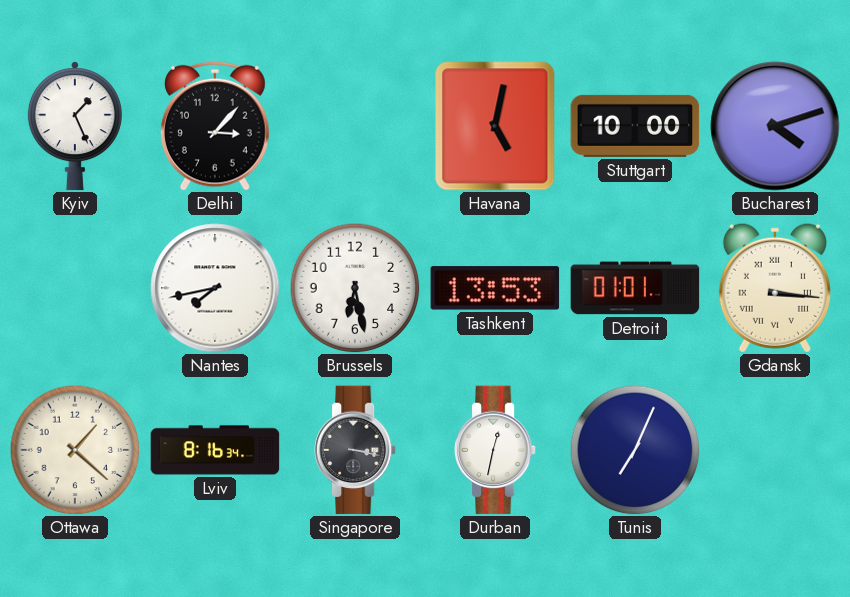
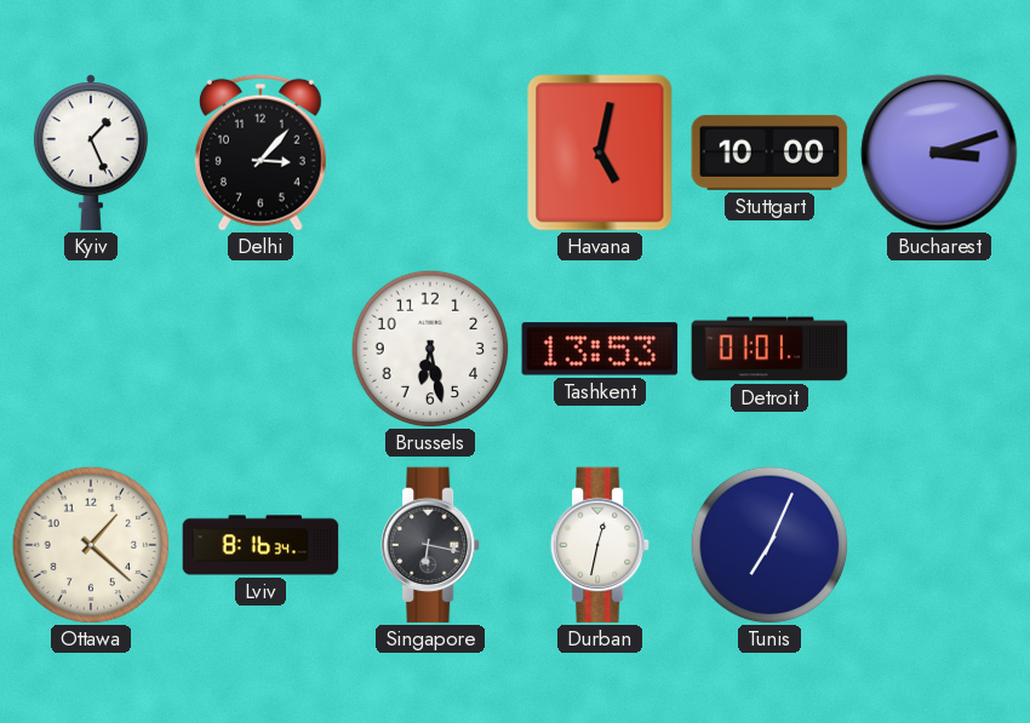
Bucharest: 4:12 -> 3:12
Nantes: 7:43 -> none
Gdansk: 3:16 -> none
Singapore: 3:17 -> 6:17
